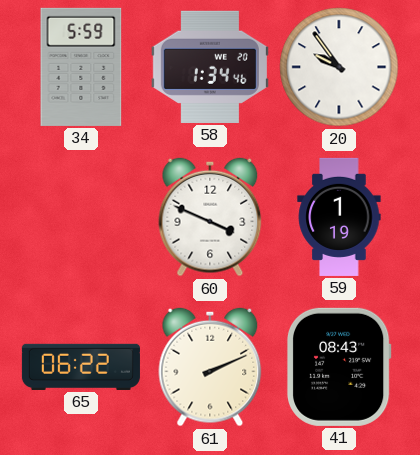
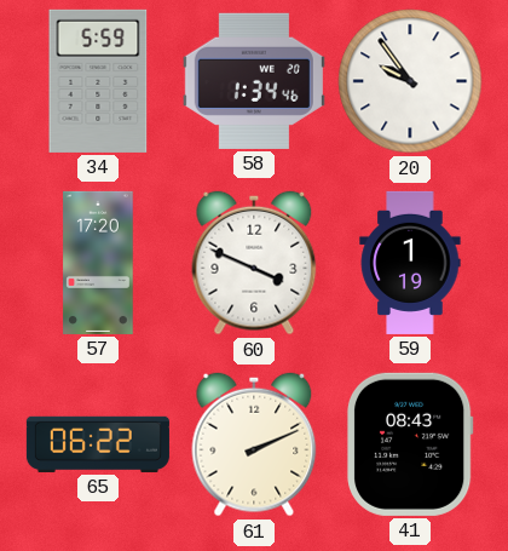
57: none -> 17:20
